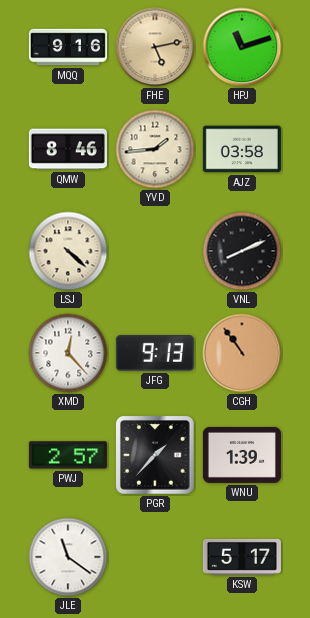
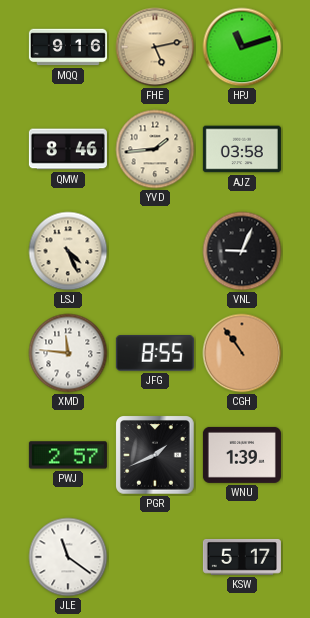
LSJ: 4:22 -> 4:26
VNL: 8:11 -> 9:04
XMD: 12:23 -> 11:46
JFG: 9:13 -> 8:55
PGR: 1:37 -> 1:41
